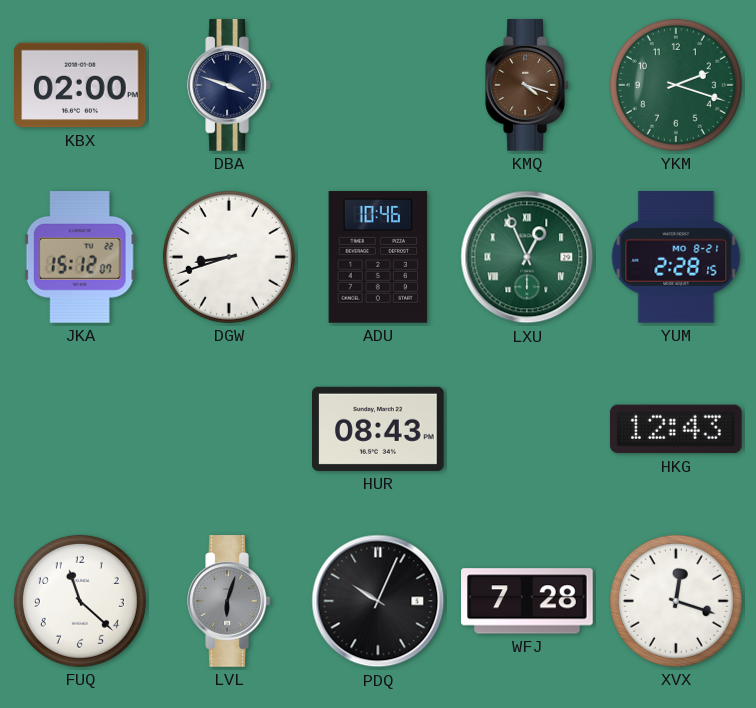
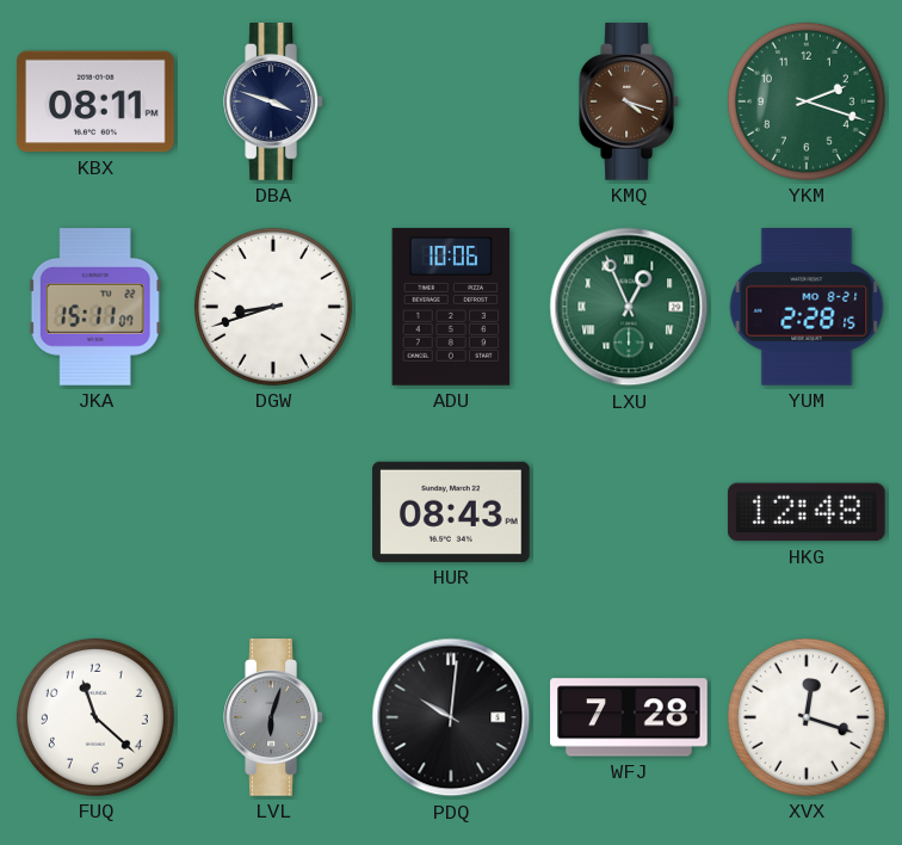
KBX: 02:00 -> 08:11
JKA: 15:12 -> 15:11
ADU: 10:46 -> 10:06
HKG: 12:43 -> 12:48
PDQ: 10:04 -> 10:01
